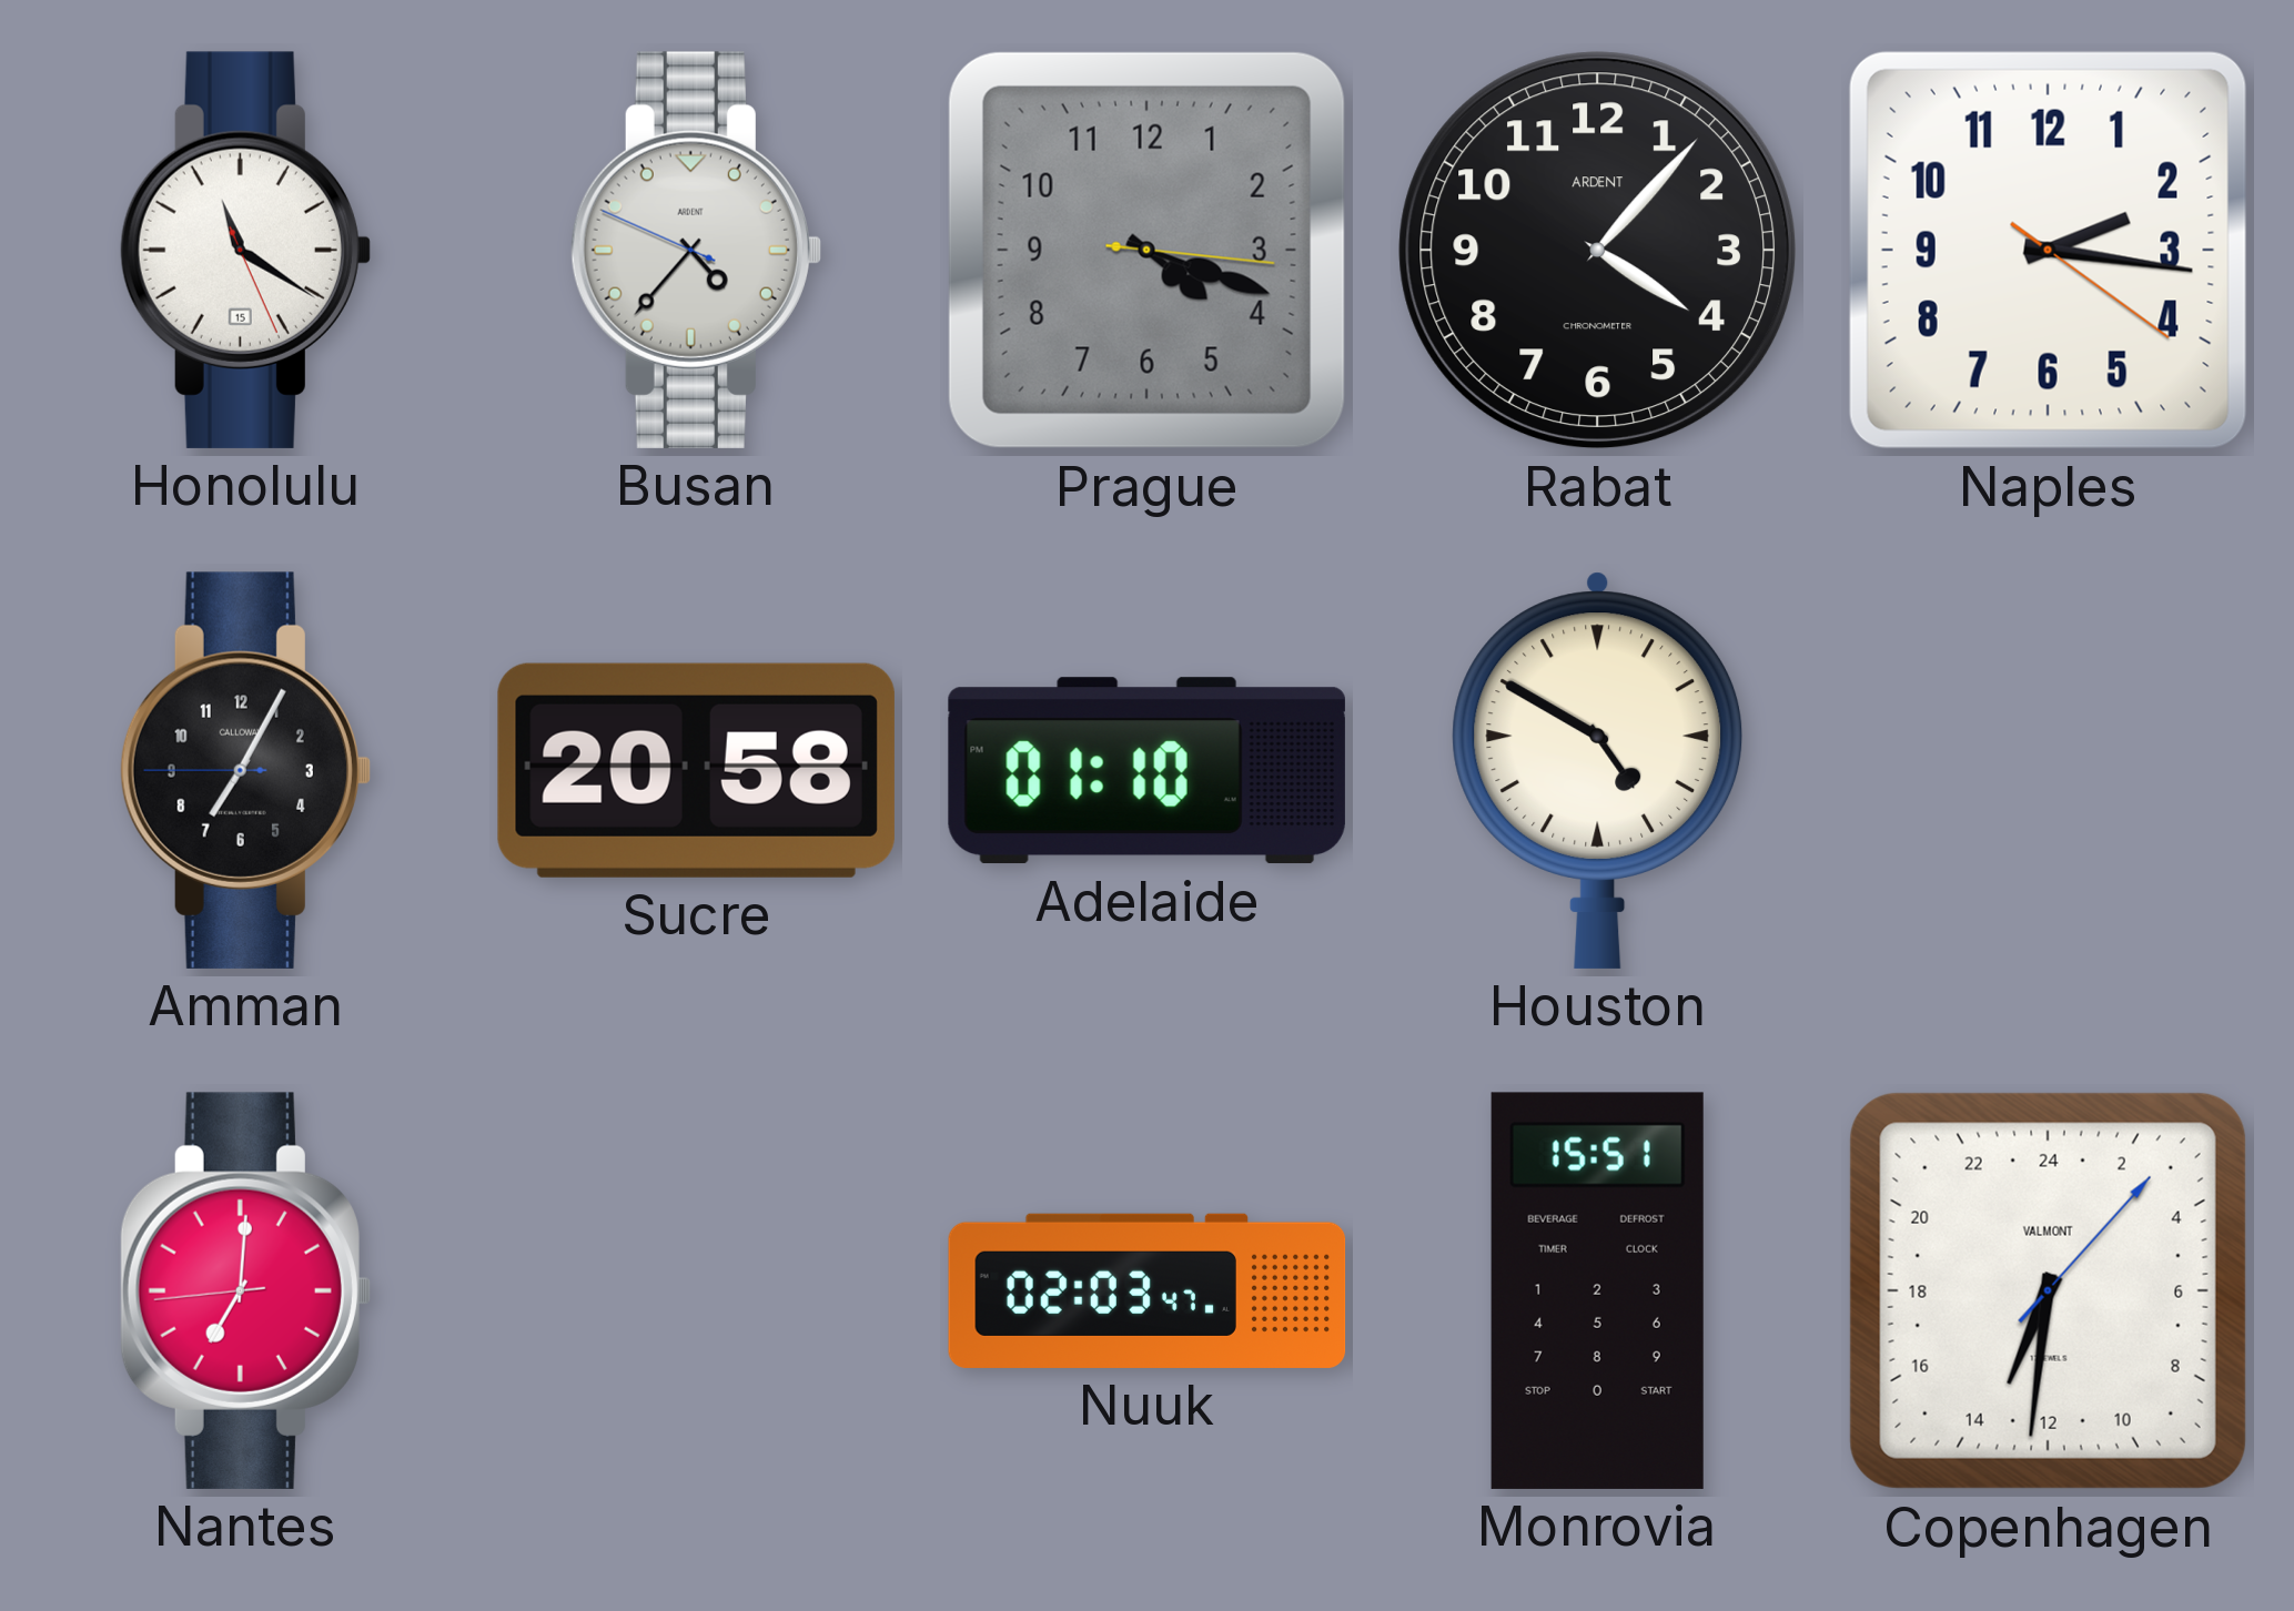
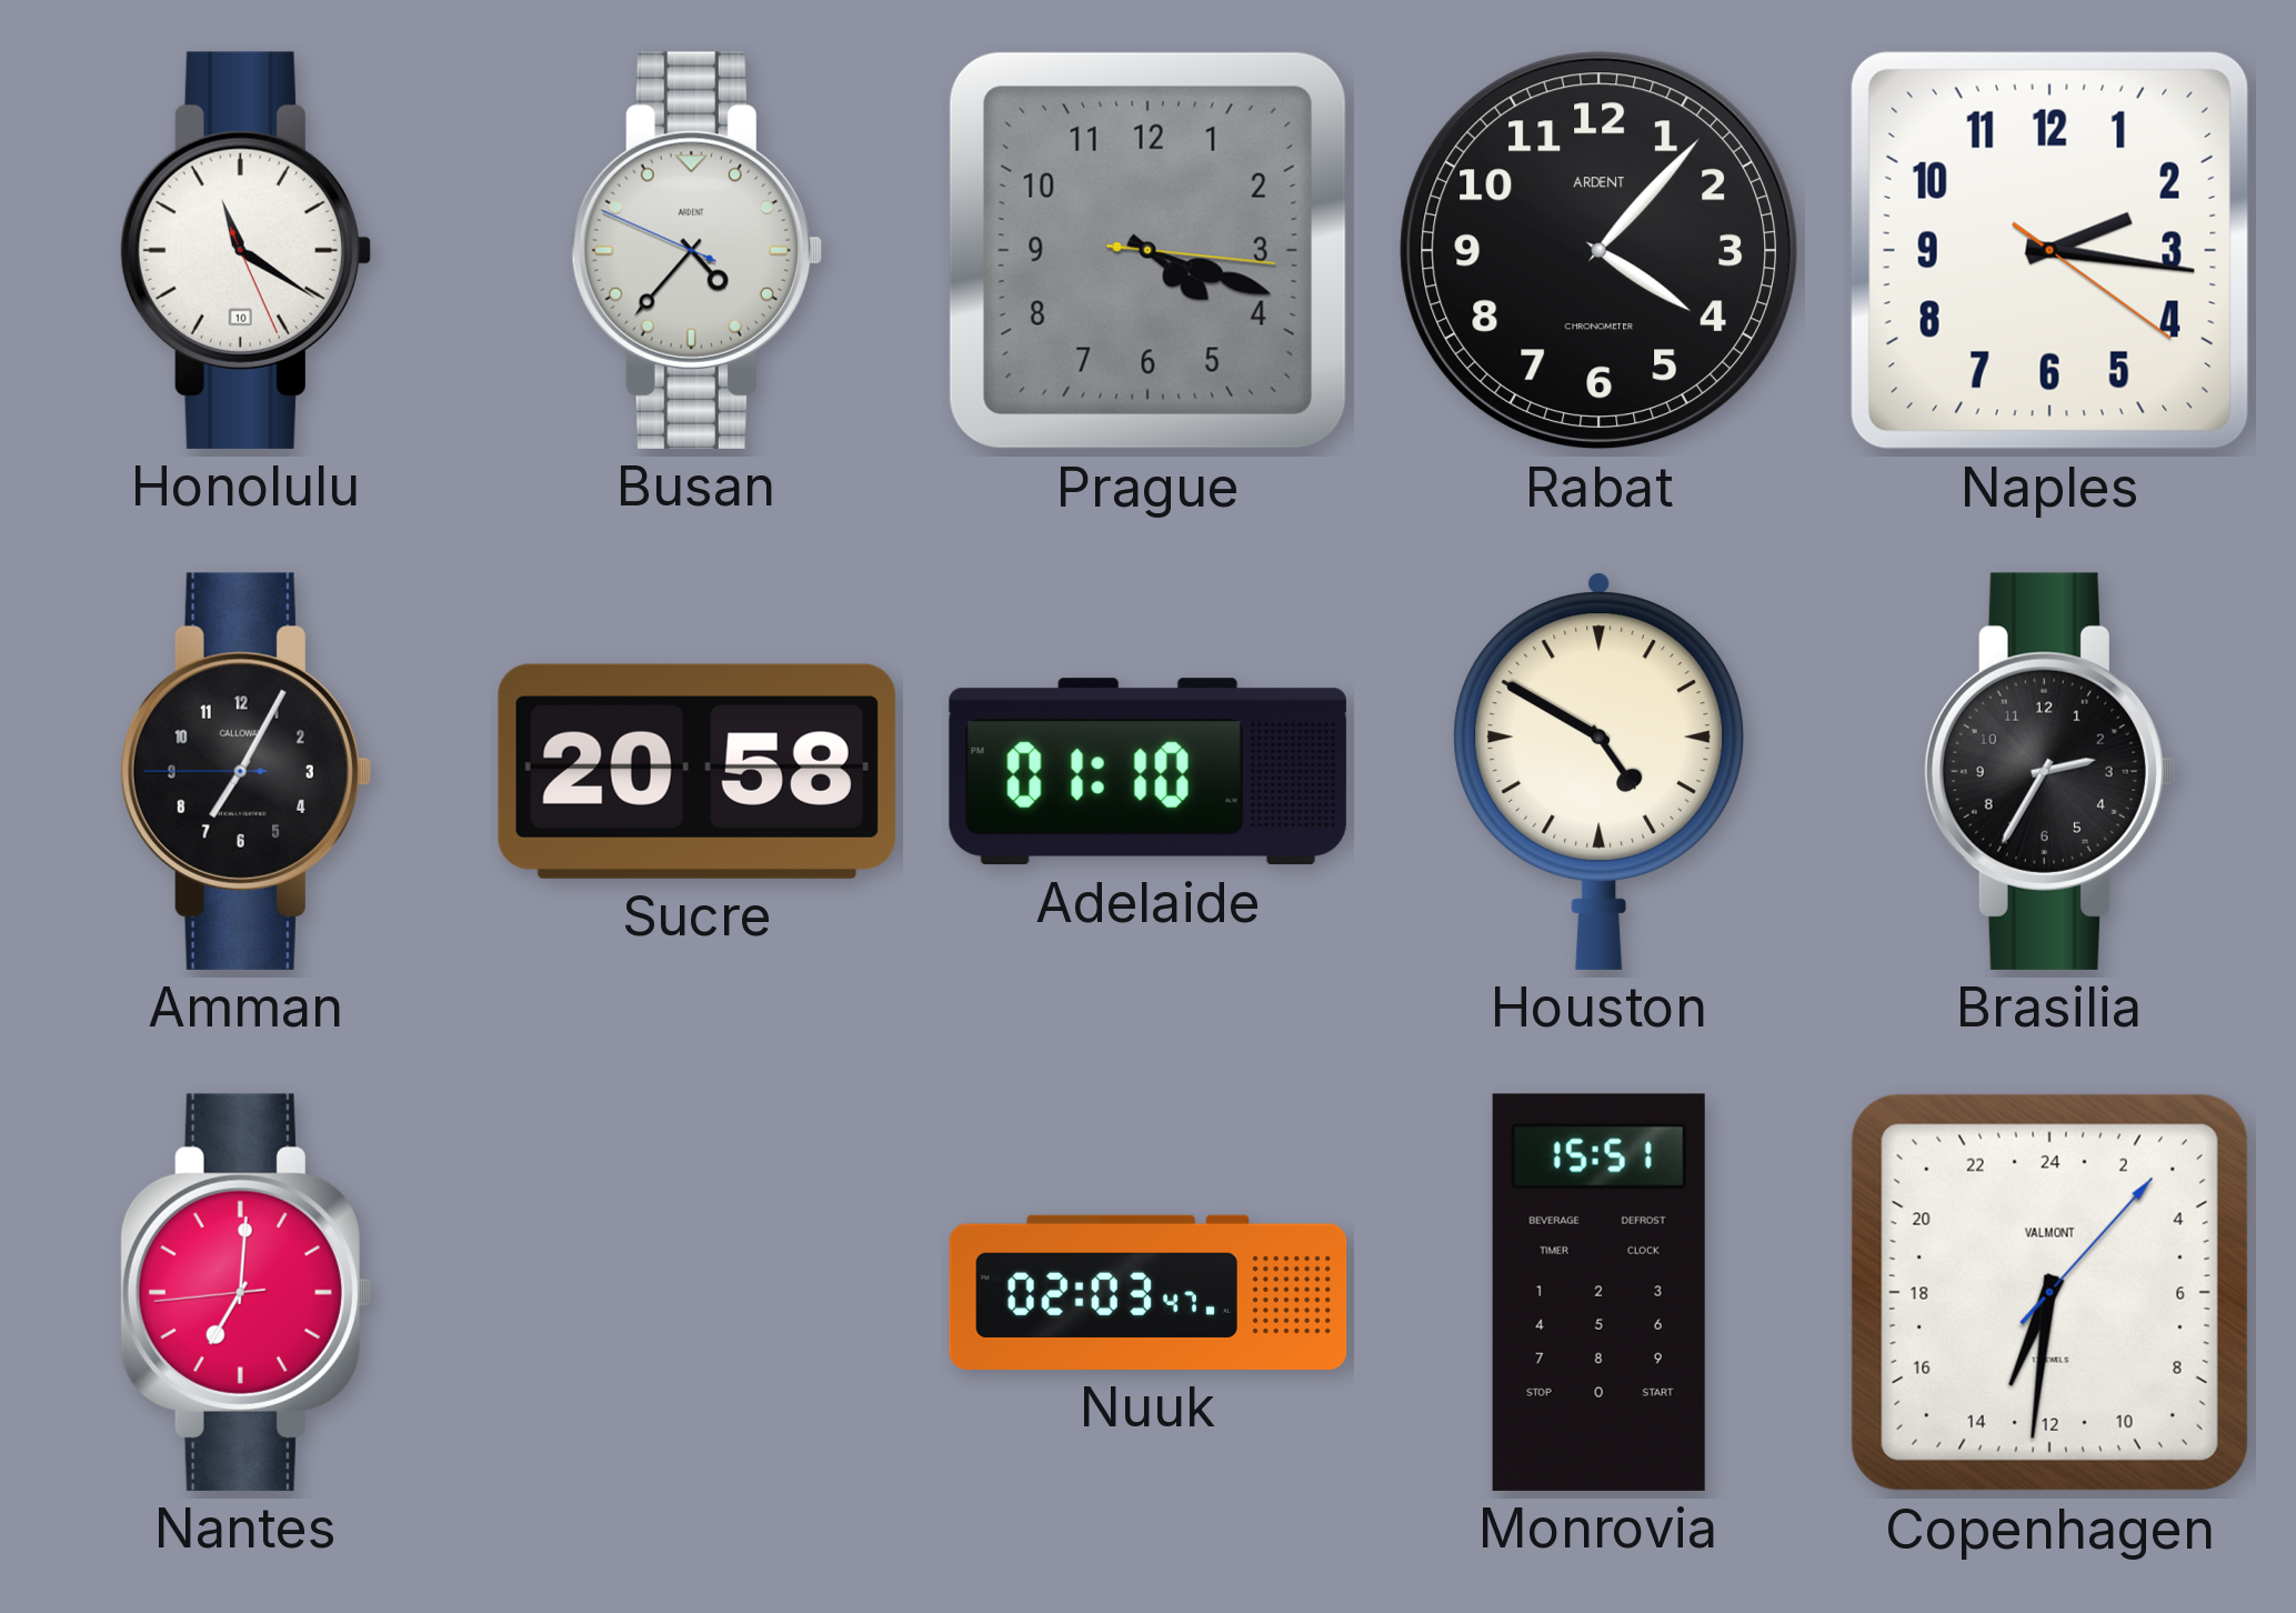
Honolulu date: 15 -> 10
Brasilia: none -> 2:35
